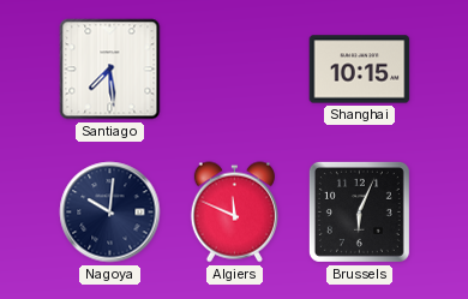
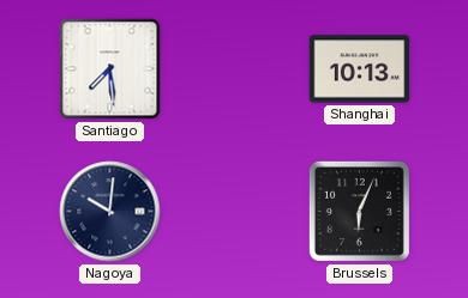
Shanghai: 10:15 -> 10:13
Algiers: 11:49 -> none
